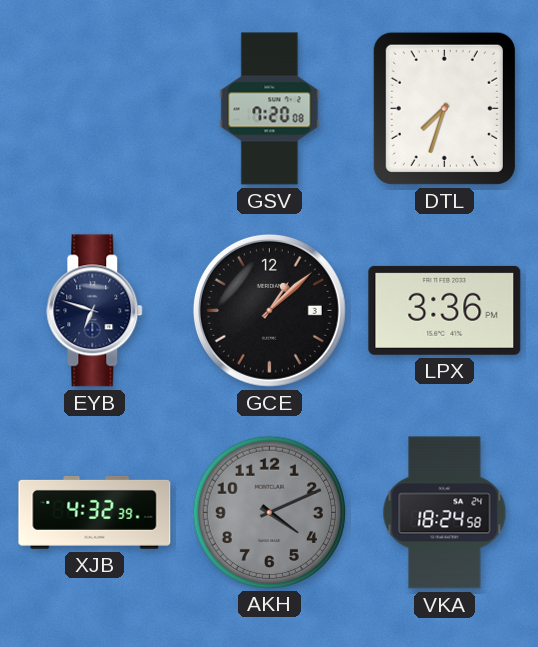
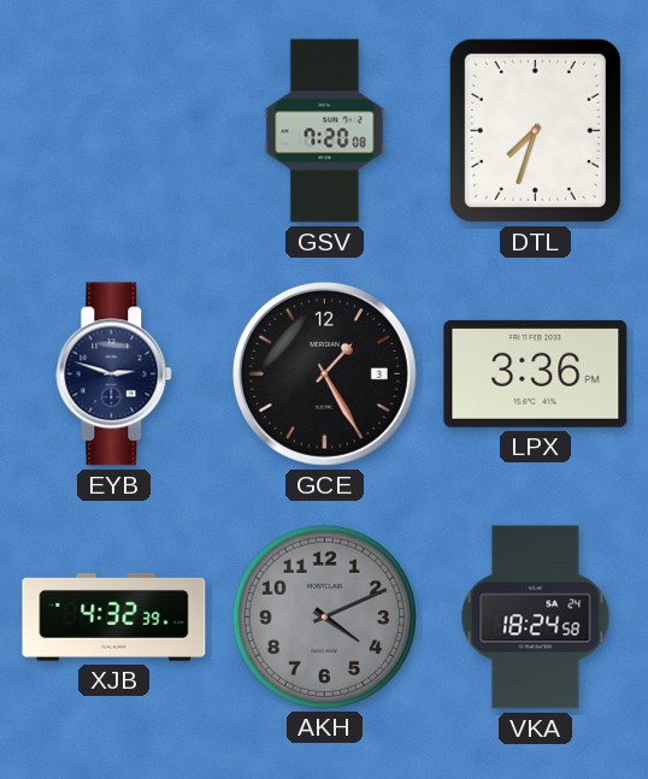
EYB: 6:48 -> 2:48
GCE: 1:08 -> 1:25
